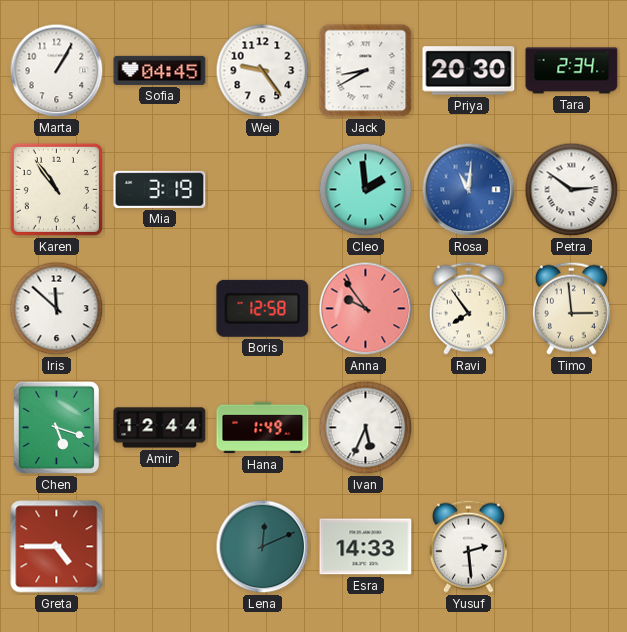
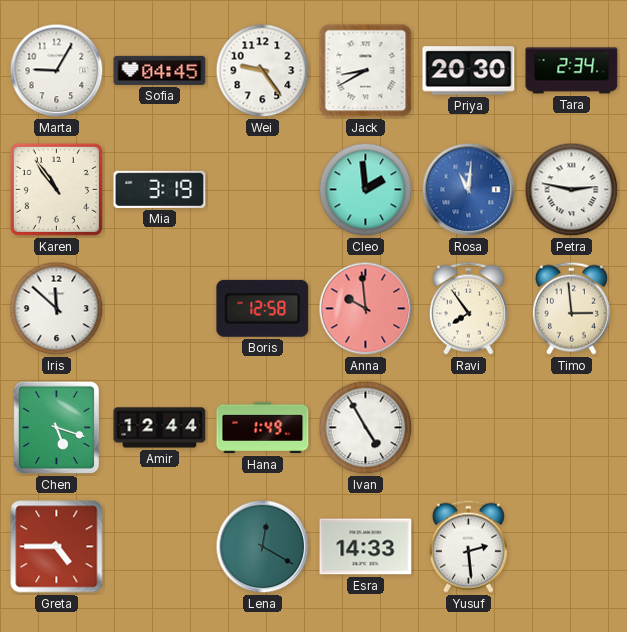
Marta: 1:05 -> 9:05
Petra: 2:51 -> 2:47
Anna: 9:54 -> 9:59
Ivan: 5:34 -> 4:55
Lena: 12:11 -> 12:20
